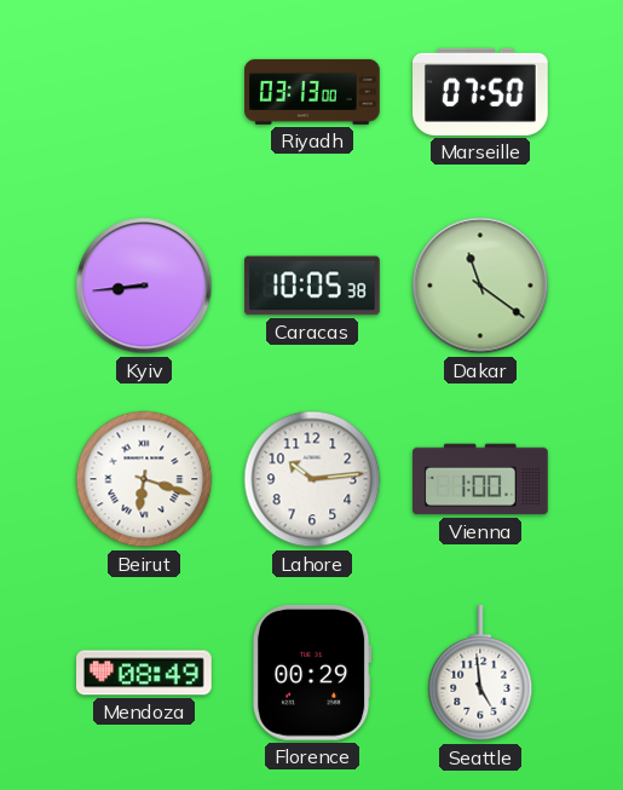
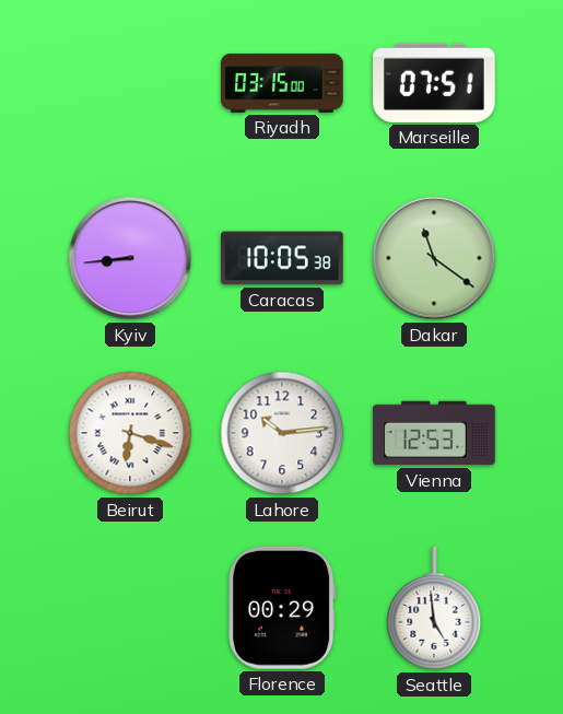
Riyadh: 03:13 -> 03:15
Marseille: 07:50 -> 07:51
Vienna: 1:00 -> 12:53
Mendoza: 08:49 -> none
